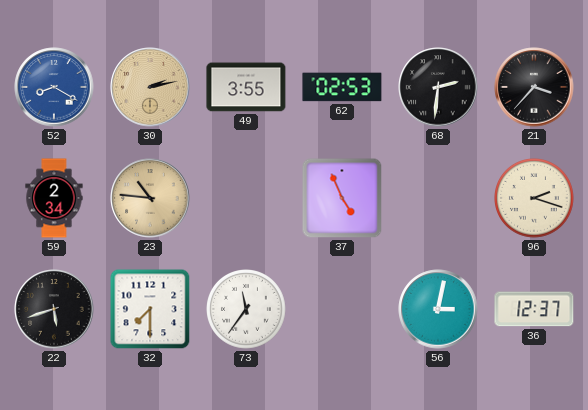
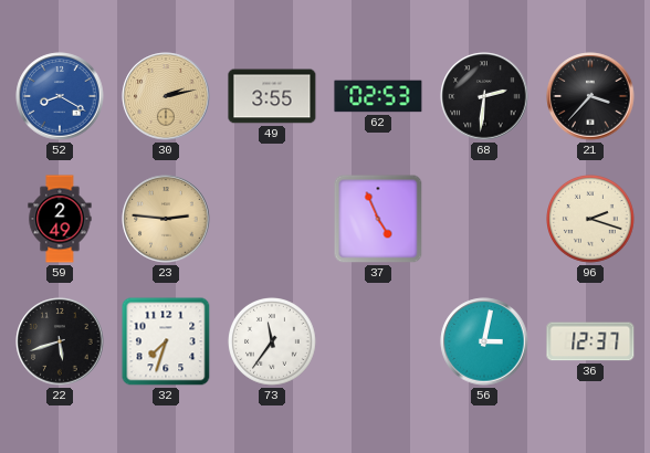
59: 2:34 -> 2:49
23: 10:46 -> 2:46
32: 7:30 -> 7:33
